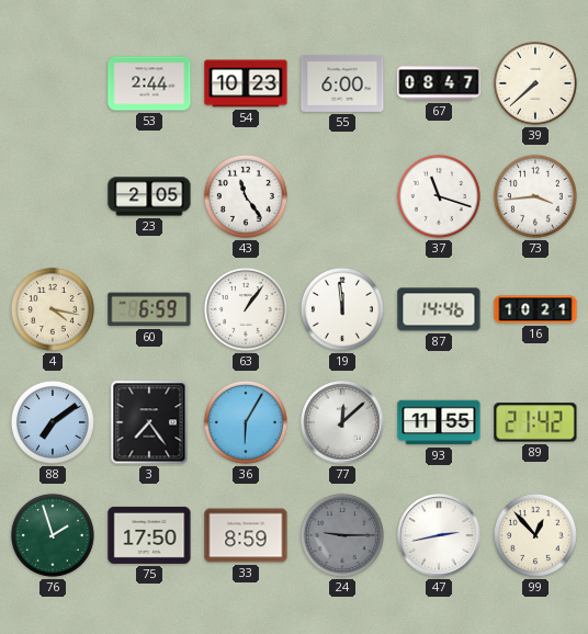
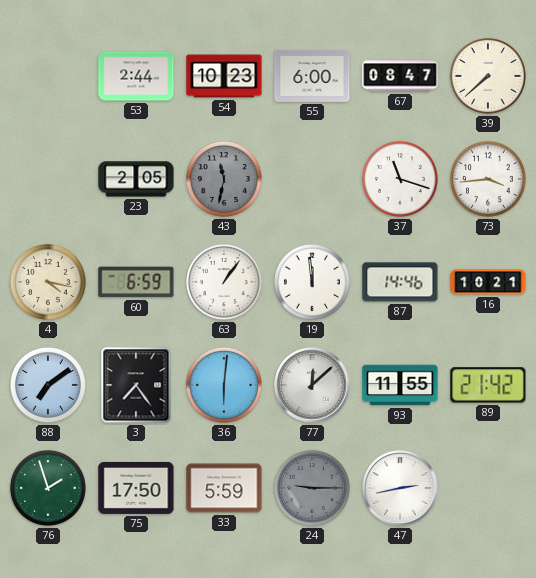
43: 11:24 -> 11:32
43 dial: white -> grey
36: 6:05 -> 6:01
33: 8:59 -> 5:59
99: 12:53 -> none
